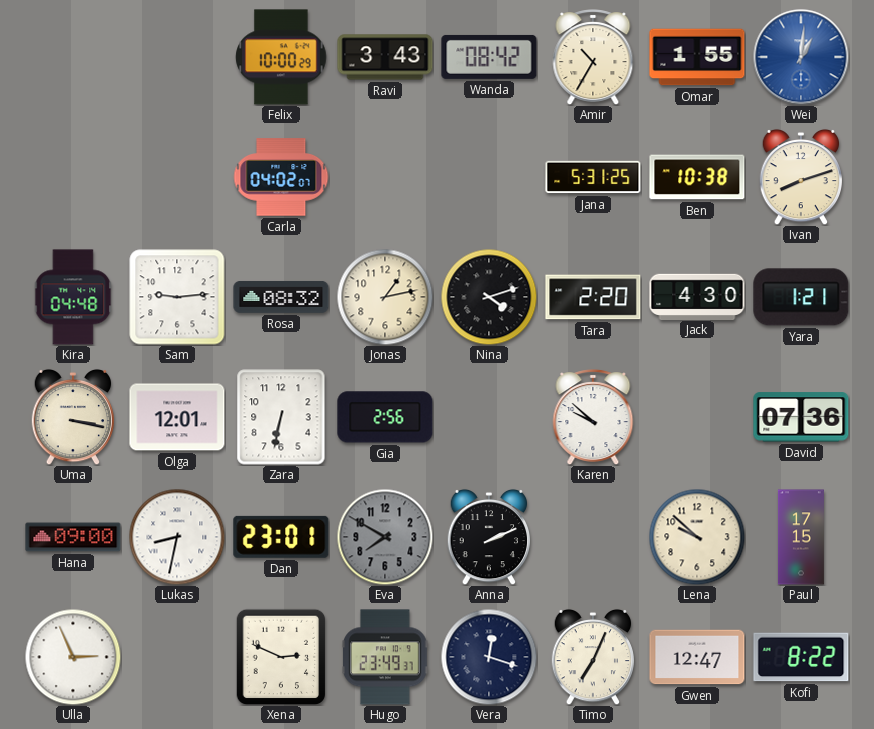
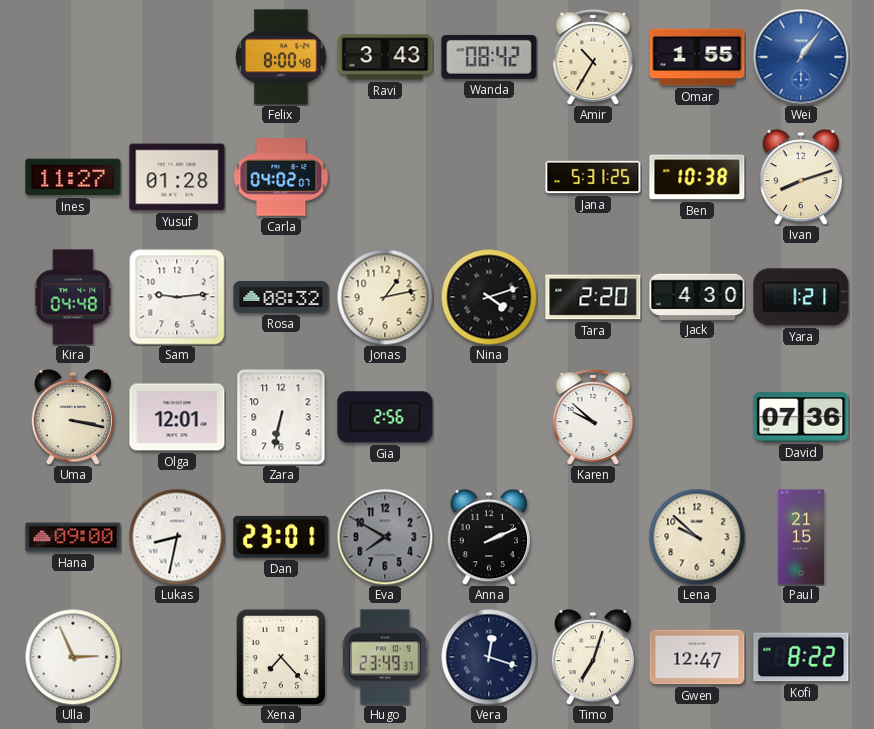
Felix: 10:00 -> 8:00
Wei: 1:01 -> 1:06
Ines: none -> 11:27
Yusuf: none -> 01:28
Paul: 17:15 -> 21:15
Xena: 2:49 -> 7:23
Timo: 7:04 -> 7:03
